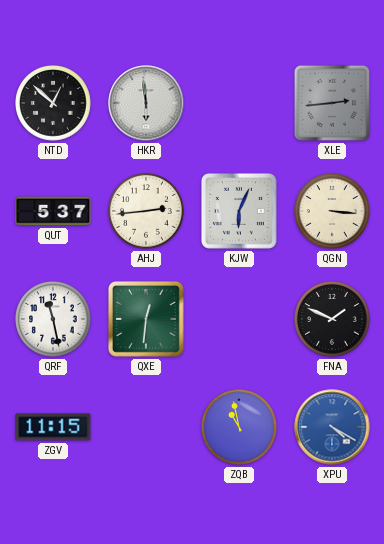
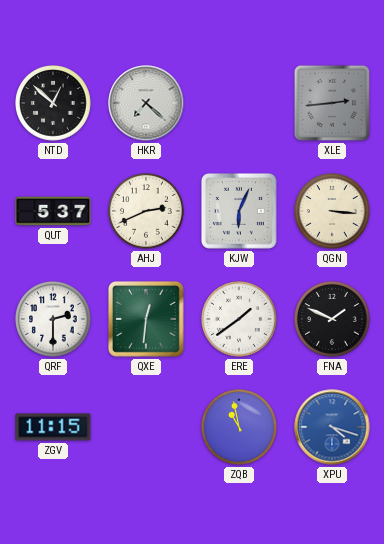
HKR: 5:59 -> 7:22
AHJ: 2:44 -> 2:41
QRF: 11:28 -> 2:30
ERE: none -> 1:39
XPU: 4:20 -> 4:18
